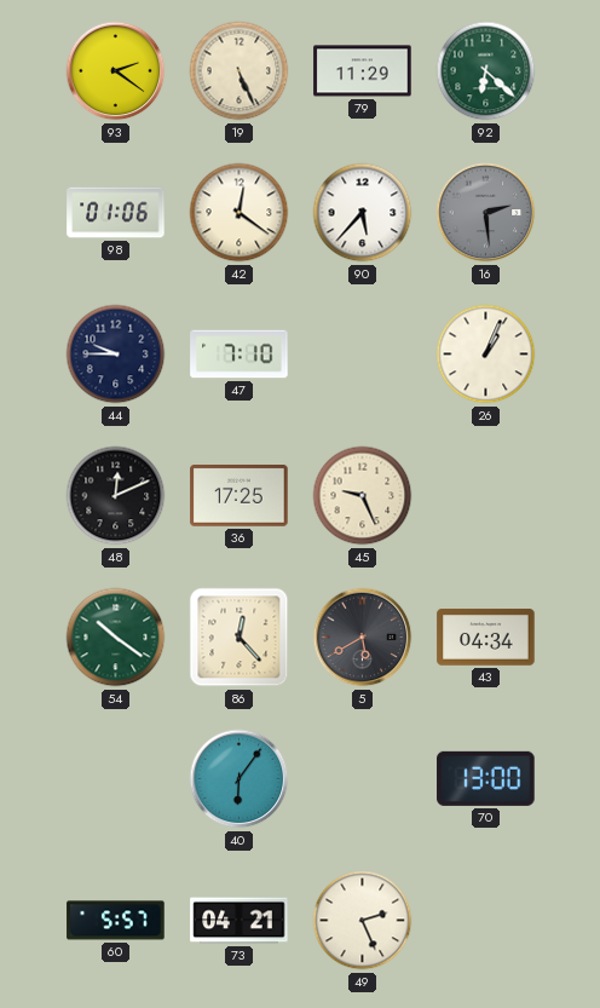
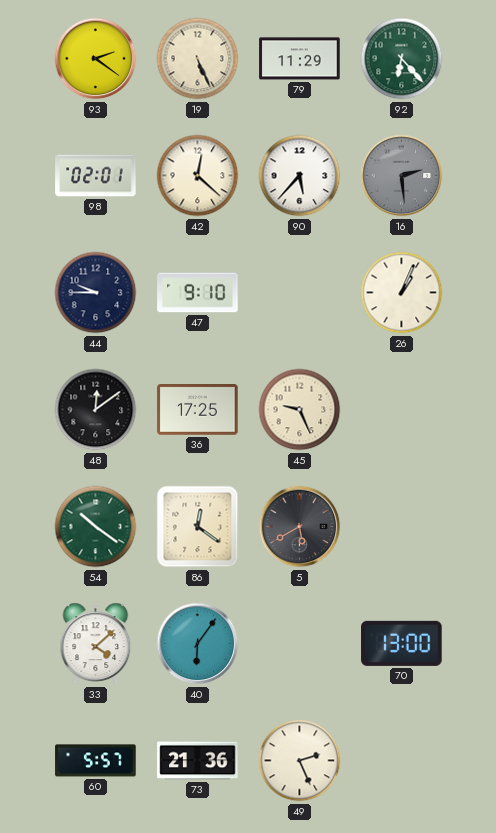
92: 6:22 -> 6:23
98: 01:06 -> 02:01
42: 12:21 -> 12:22
47: 7:10 -> 9:10
48: 12:11 -> 12:09
86: 12:23 -> 12:21
43: 04:34 -> none
33: none -> 4:08
73: 04:21 -> 21:36
